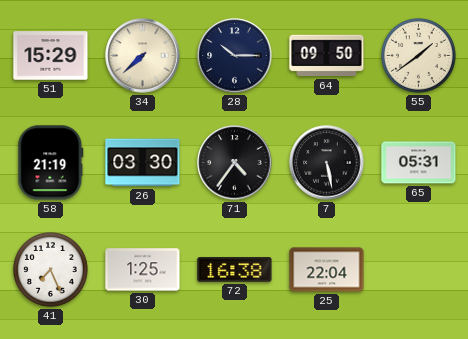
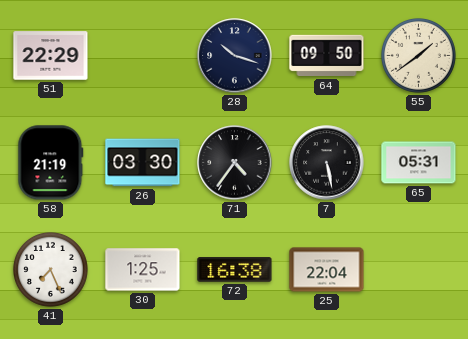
51: 15:29 -> 22:29
34: 7:38 -> none
28: 10:15 -> 10:18
